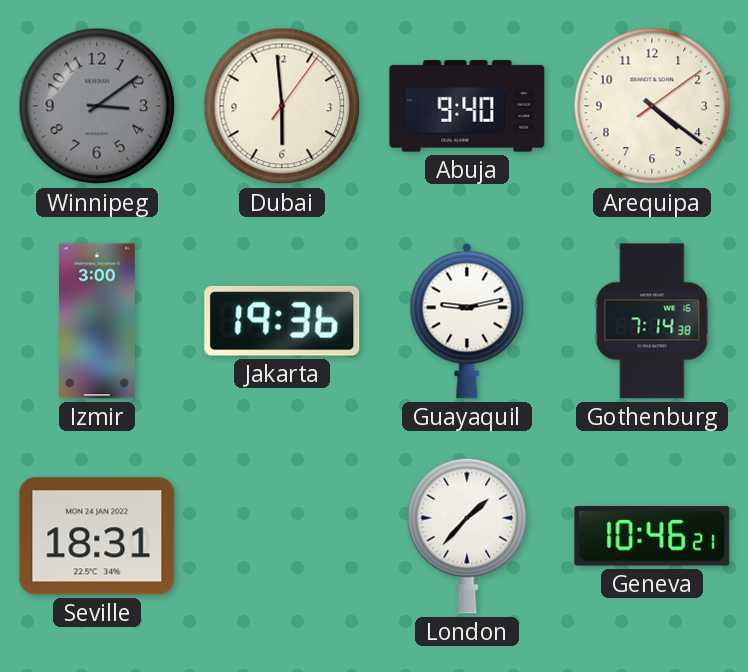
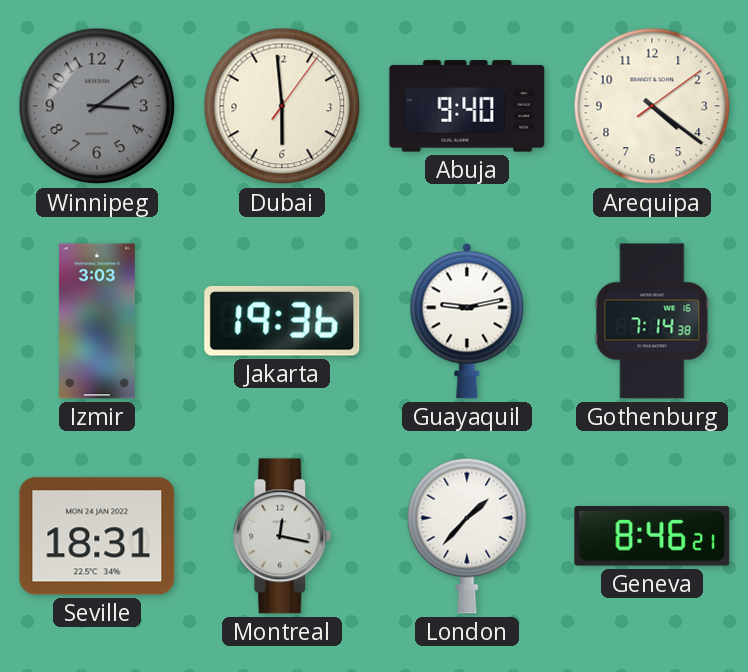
Izmir: 3:00 -> 3:03
Montreal: none -> 12:17
Geneva: 10:46 -> 8:46
